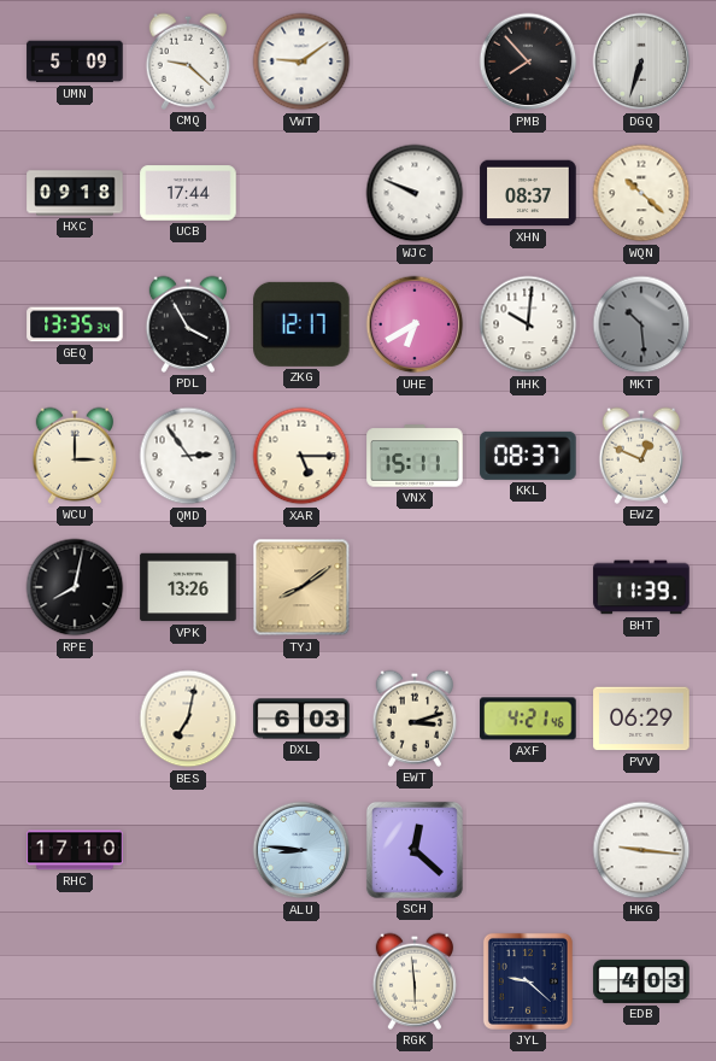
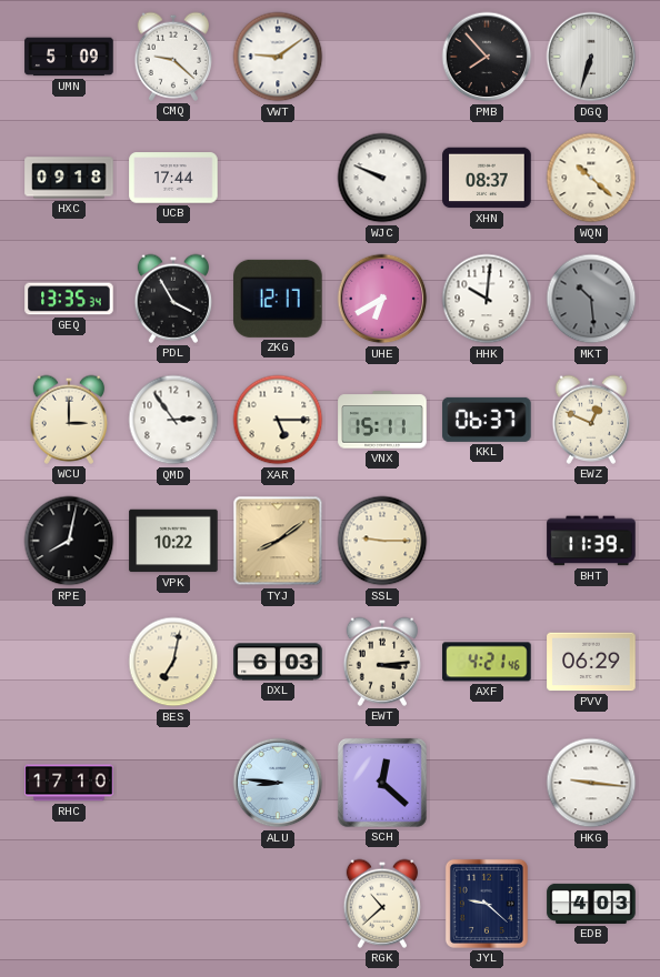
KKL: 08:37 -> 06:37
VPK: 13:26 -> 10:22
SSL: none -> 9:15
EWT: 3:12 -> 3:14
RGK: 5:59 -> 10:38
